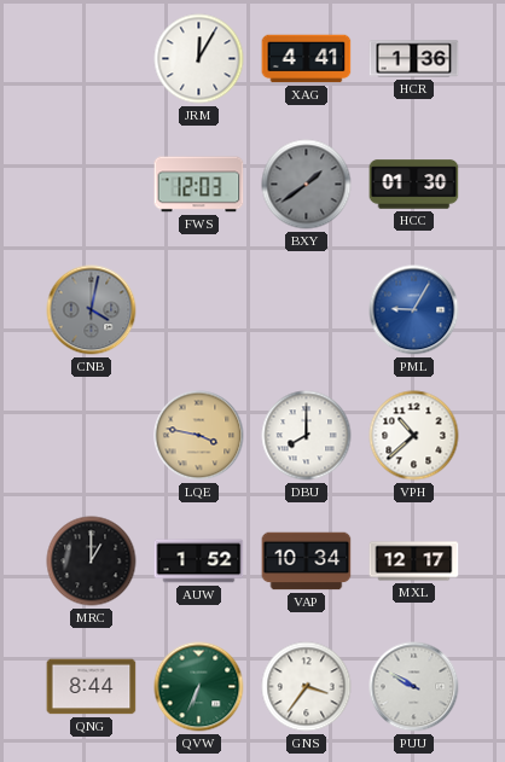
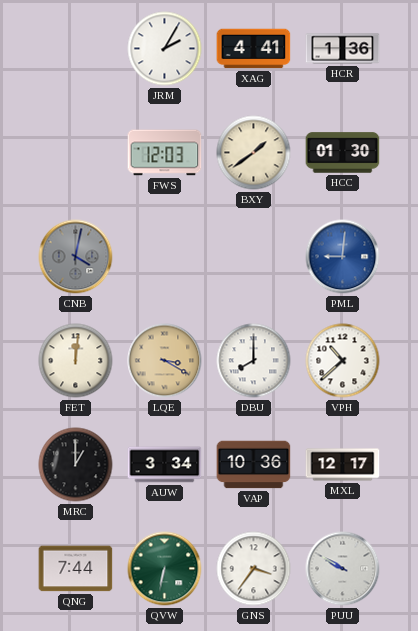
JRM: 12:05 -> 2:05
BXY dial: grey -> cream
PML: 9:05 -> 9:01
FET: none -> 12:01
LQE: 3:47 -> 3:20
AUW: 1:52 -> 3:34
VAP: 10:34 -> 10:36
QNG: 8:44 -> 7:44
QVW: 6:34 -> 6:32
